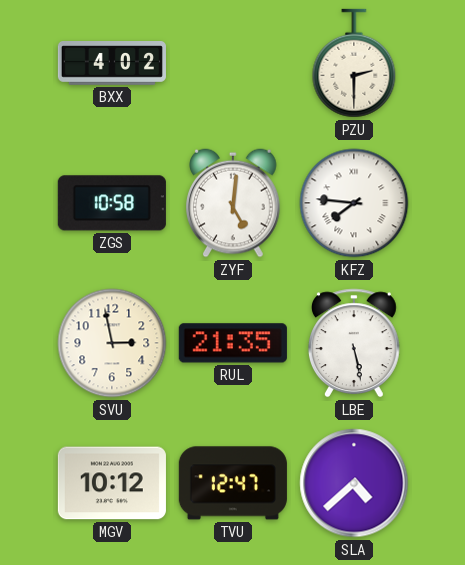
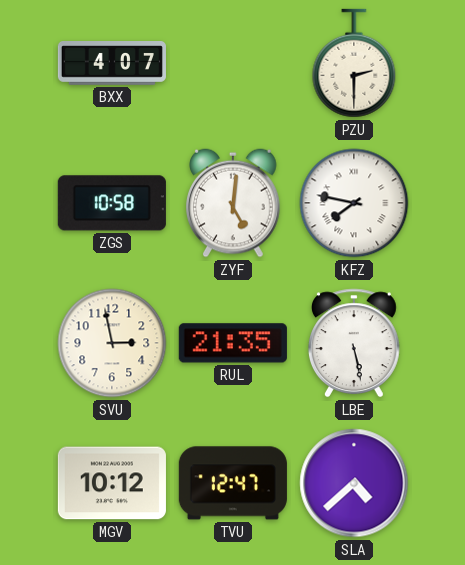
BXX: 4:02 -> 4:07
KFZ: 7:46 -> 7:47
